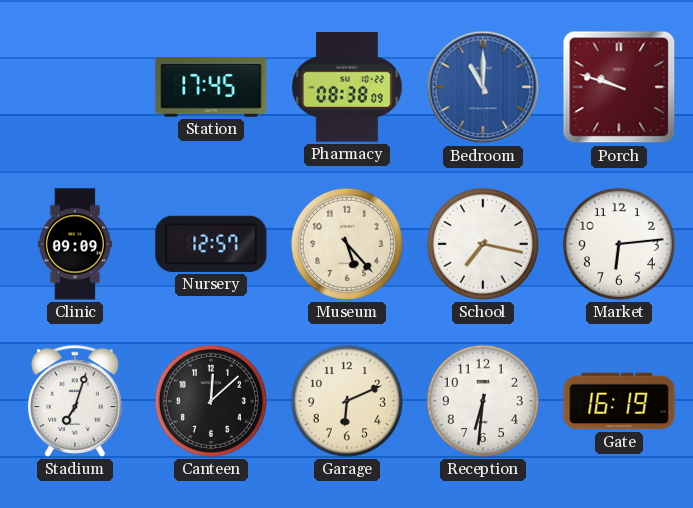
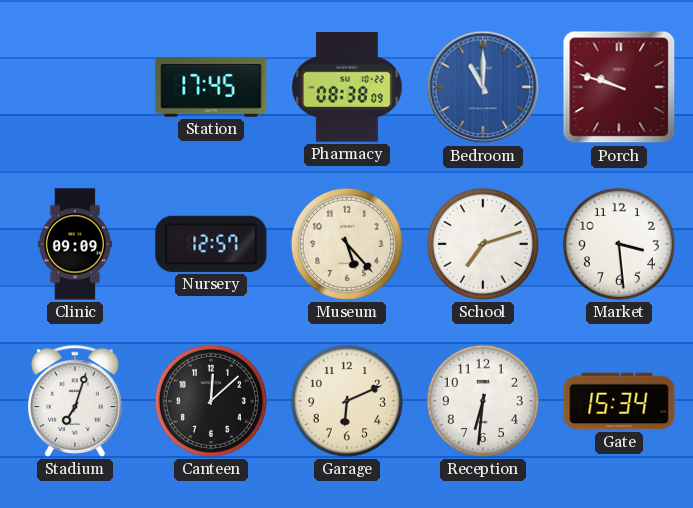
School: 7:17 -> 7:12
Market: 6:14 -> 3:29
Gate: 16:19 -> 15:34
